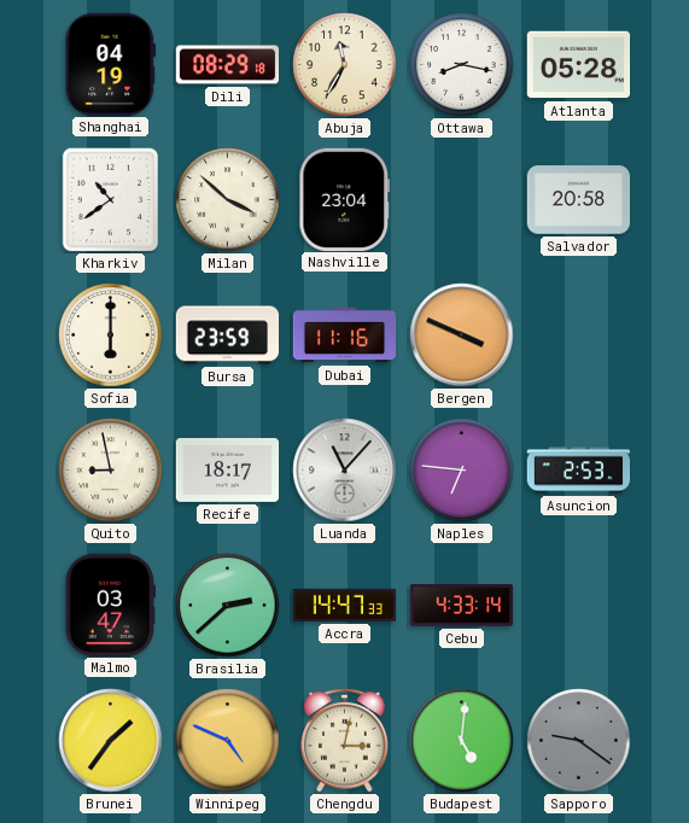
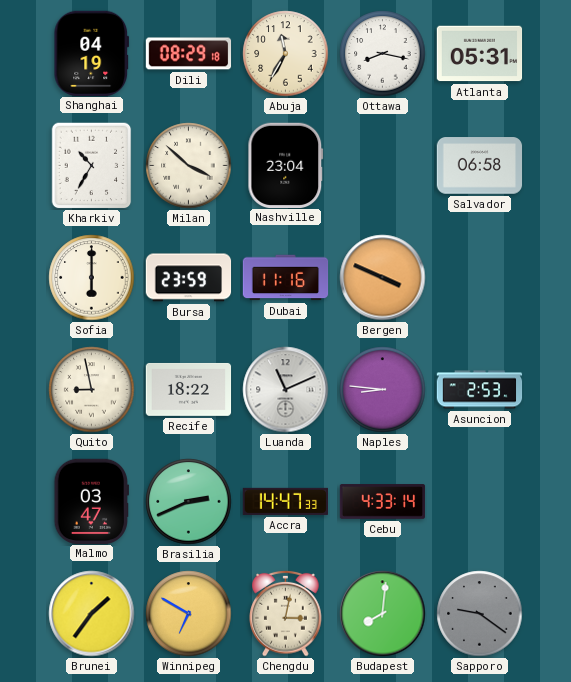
Atlanta: 05:28 -> 05:31
Kharkiv: 10:39 -> 10:35
Salvador: 20:58 -> 06:58
Recife: 18:17 -> 18:22
Luanda: 11:07 -> 11:11
Naples: 6:46 -> 8:46
Brasilia: 2:38 -> 2:41
Winnipeg: 4:49 -> 6:50
Budapest: 5:01 -> 8:01
